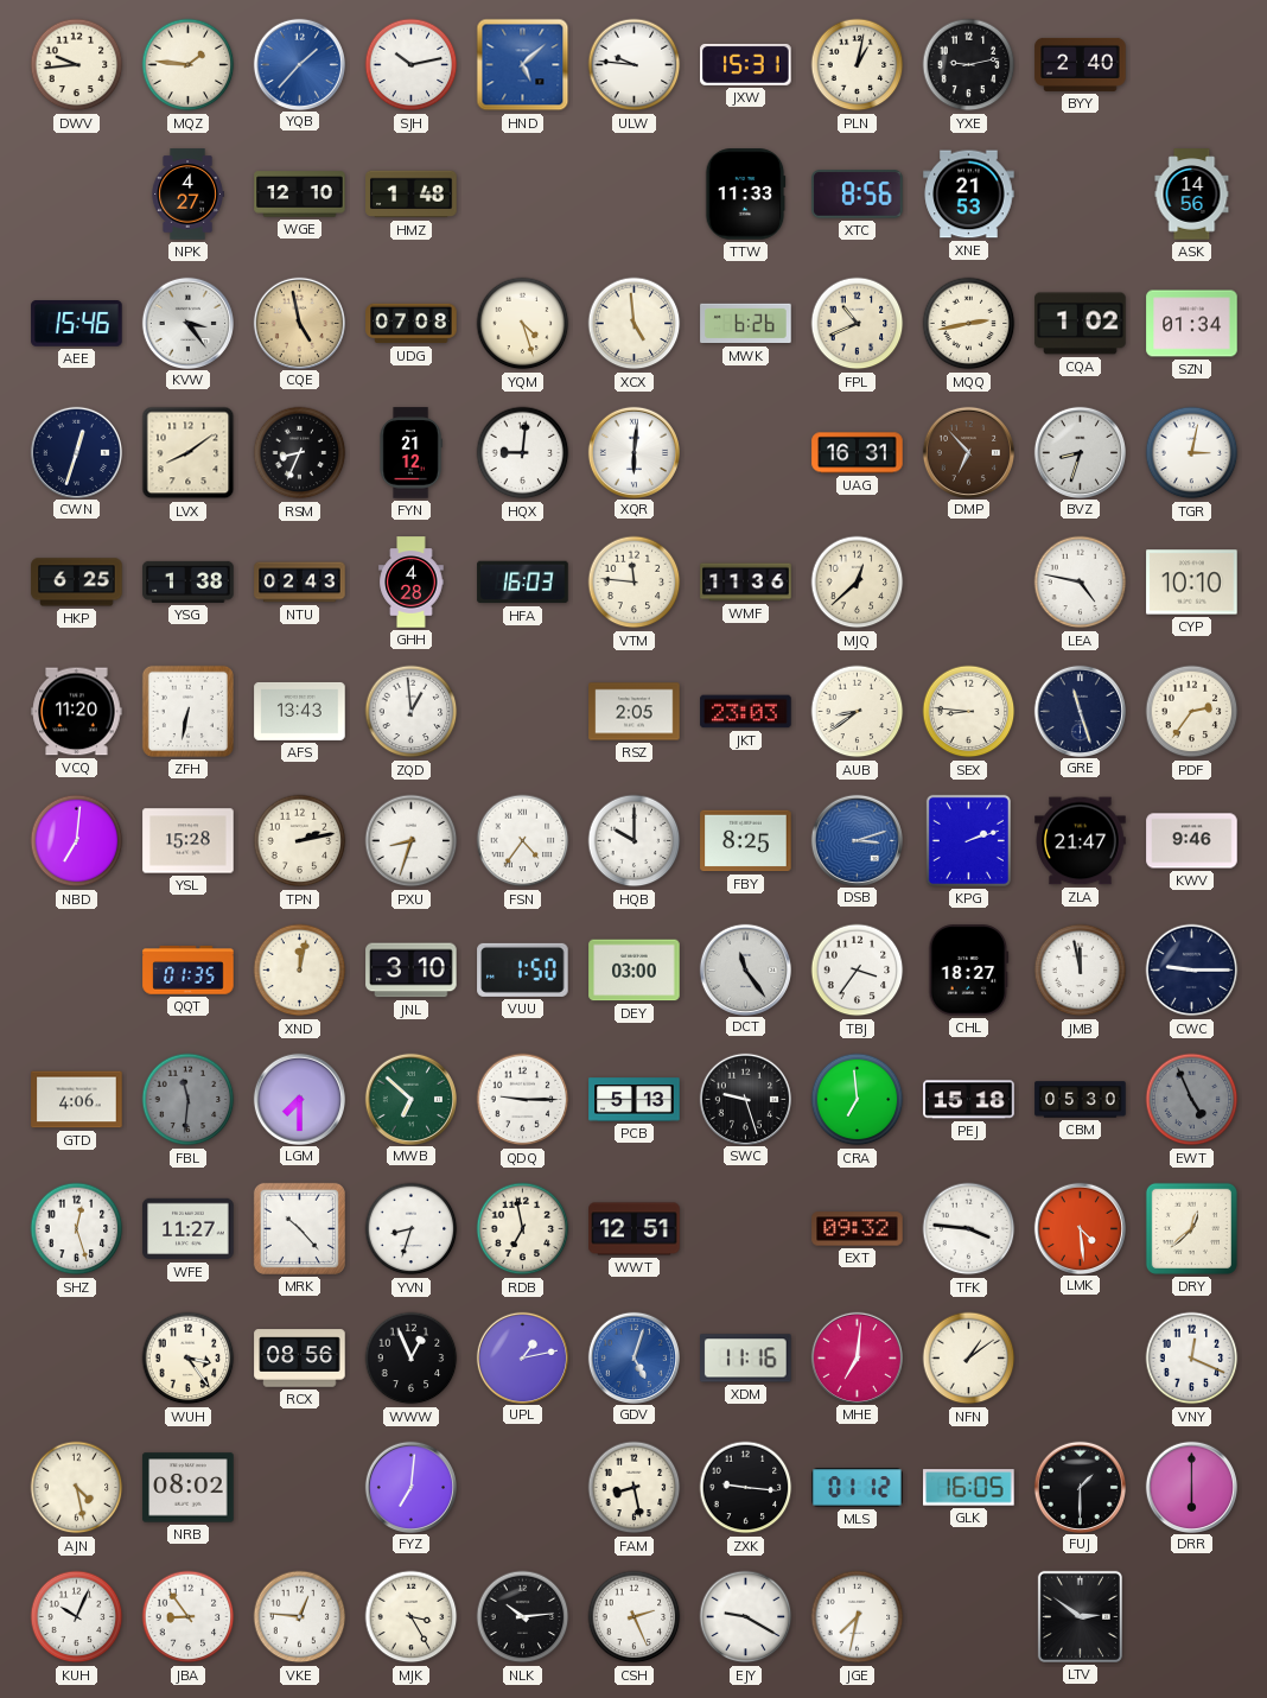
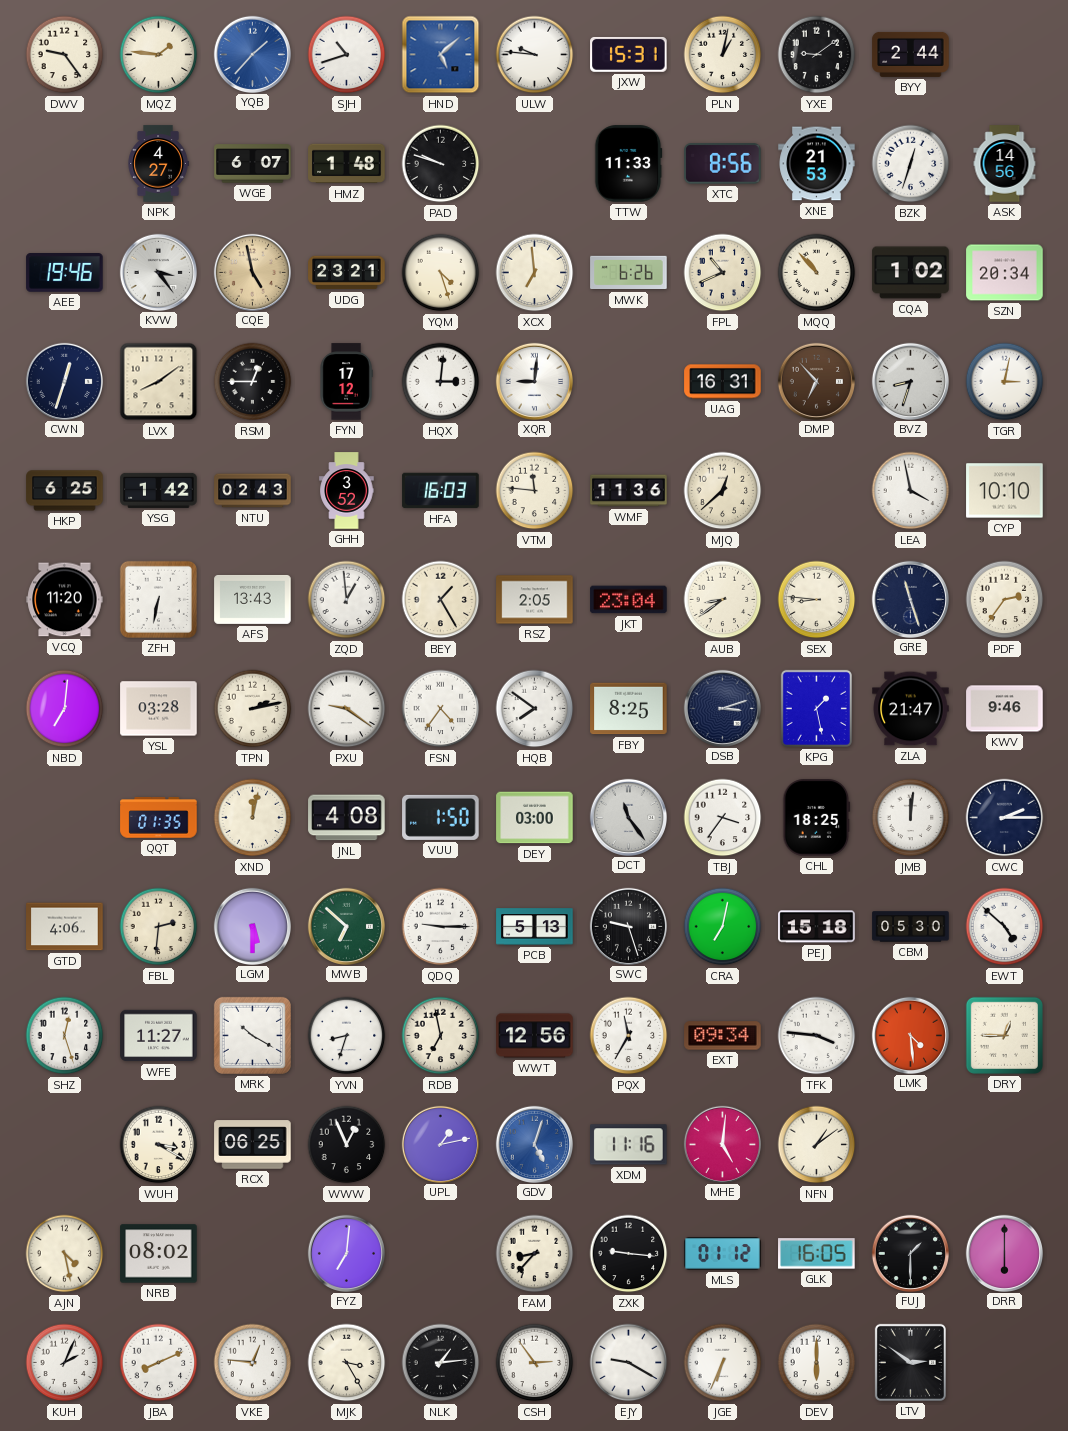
DWV: 9:44 -> 9:24
SJH: 10:13 -> 10:42
YXE: 9:13 -> 9:09
BYY: 2:40 -> 2:44
WGE: 12:10 -> 6:07
PAD: none -> 9:48
BZK: none -> 12:33
AEE: 15:46 -> 19:46
UDG: 07:08 -> 23:21
XCX: 4:59 -> 6:59
MQQ: 2:43 -> 10:53
SZN: 01:34 -> 20:34
RSM: 8:34 -> 12:45
FYN: 21:12 -> 17:12
HQX: 9:01 -> 3:01
XQR: 6:01 -> 9:01
YSG: 1:38 -> 1:42
GHH: 4:28 -> 3:52
LEA: 4:47 -> 3:58
BEY: none -> 1:25
JKT: 23:03 -> 23:04
YSL: 15:28 -> 03:28
PXU: 8:33 -> 9:21
HQB: 10:00 -> 7:51
DSB dial: blue -> navy
KPG: 2:12 -> 1:28
JNL: 3:10 -> 4:08
CHL: 18:27 -> 18:25
JMB: 11:58 -> 12:01
CWC: 9:15 -> 2:15
FBL: 11:31 -> 2:31
FBL dial: grey -> cream
LGM: 7:30 -> 5:30
CRA: 6:59 -> 7:02
EWT: 4:56 -> 4:52
EWT dial: grey -> white
MRK: 10:23 -> 10:20
WWT: 12:51 -> 12:56
PQX: none -> 11:35
EXT: 09:32 -> 09:34
DRY: 12:38 -> 12:45
WUH: 3:24 -> 3:20
RCX: 08:56 -> 06:25
MHE: 7:01 -> 5:01
VNY: 12:19 -> none
FAM: 8:28 -> 8:37
KUH: 10:04 -> 2:04
JBA: 8:54 -> 8:11
NLK: 10:14 -> 1:14
CSH: 2:26 -> 2:54
JGE: 7:32 -> 6:34
DEV: none -> 6:00
